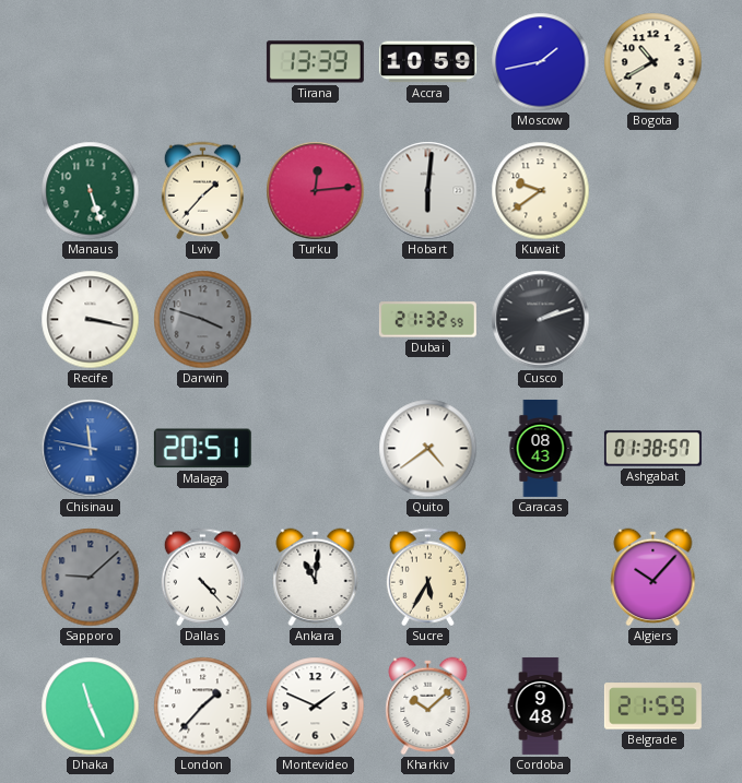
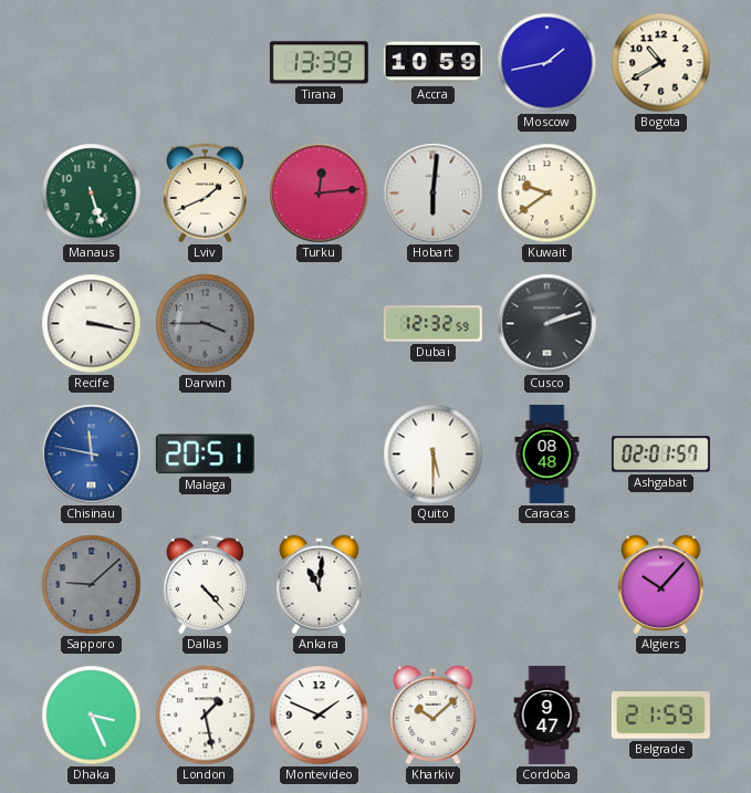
Lviv: 1:37 -> 1:41
Darwin: 3:48 -> 3:45
Dubai: 21:32 -> 12:32
Quito: 4:39 -> 5:30
Caracas: 08:43 -> 08:48
Ashgabat: 01:38 -> 02:01
Sucre: 5:35 -> none
Dhaka: 11:26 -> 3:26
London: 1:37 -> 1:28
Cordoba: 9:48 -> 9:47
